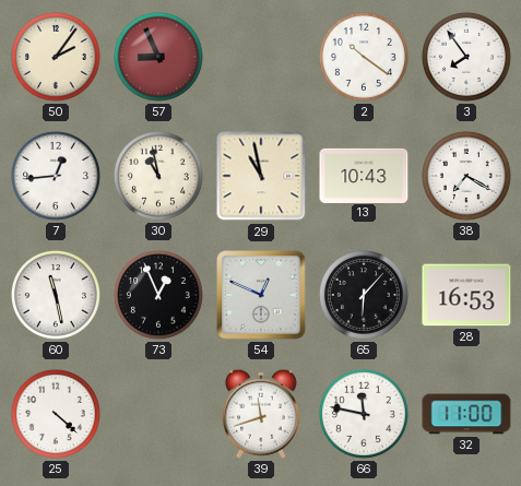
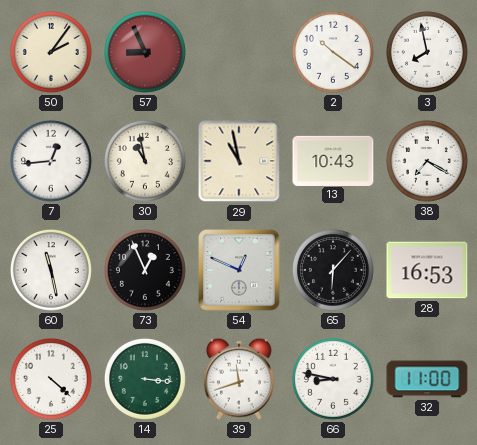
3: 7:54 -> 7:58
14: none -> 3:16
66: 11:47 -> 8:47
